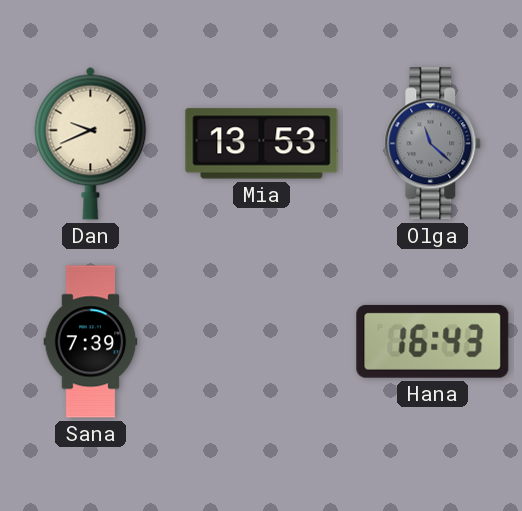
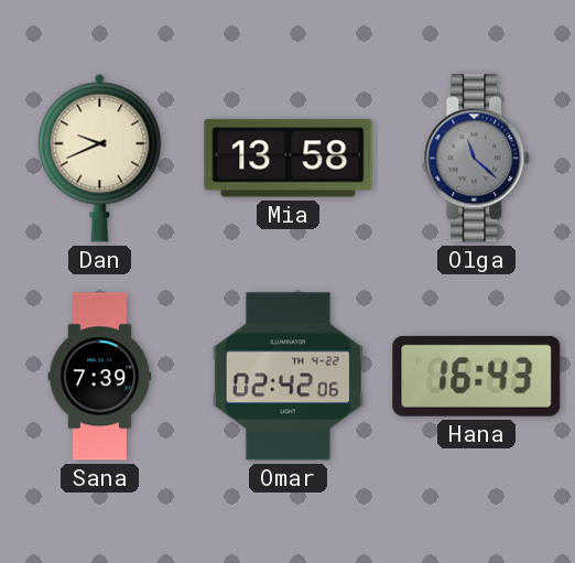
Mia: 13:53 -> 13:58
Omar: none -> 02:42
